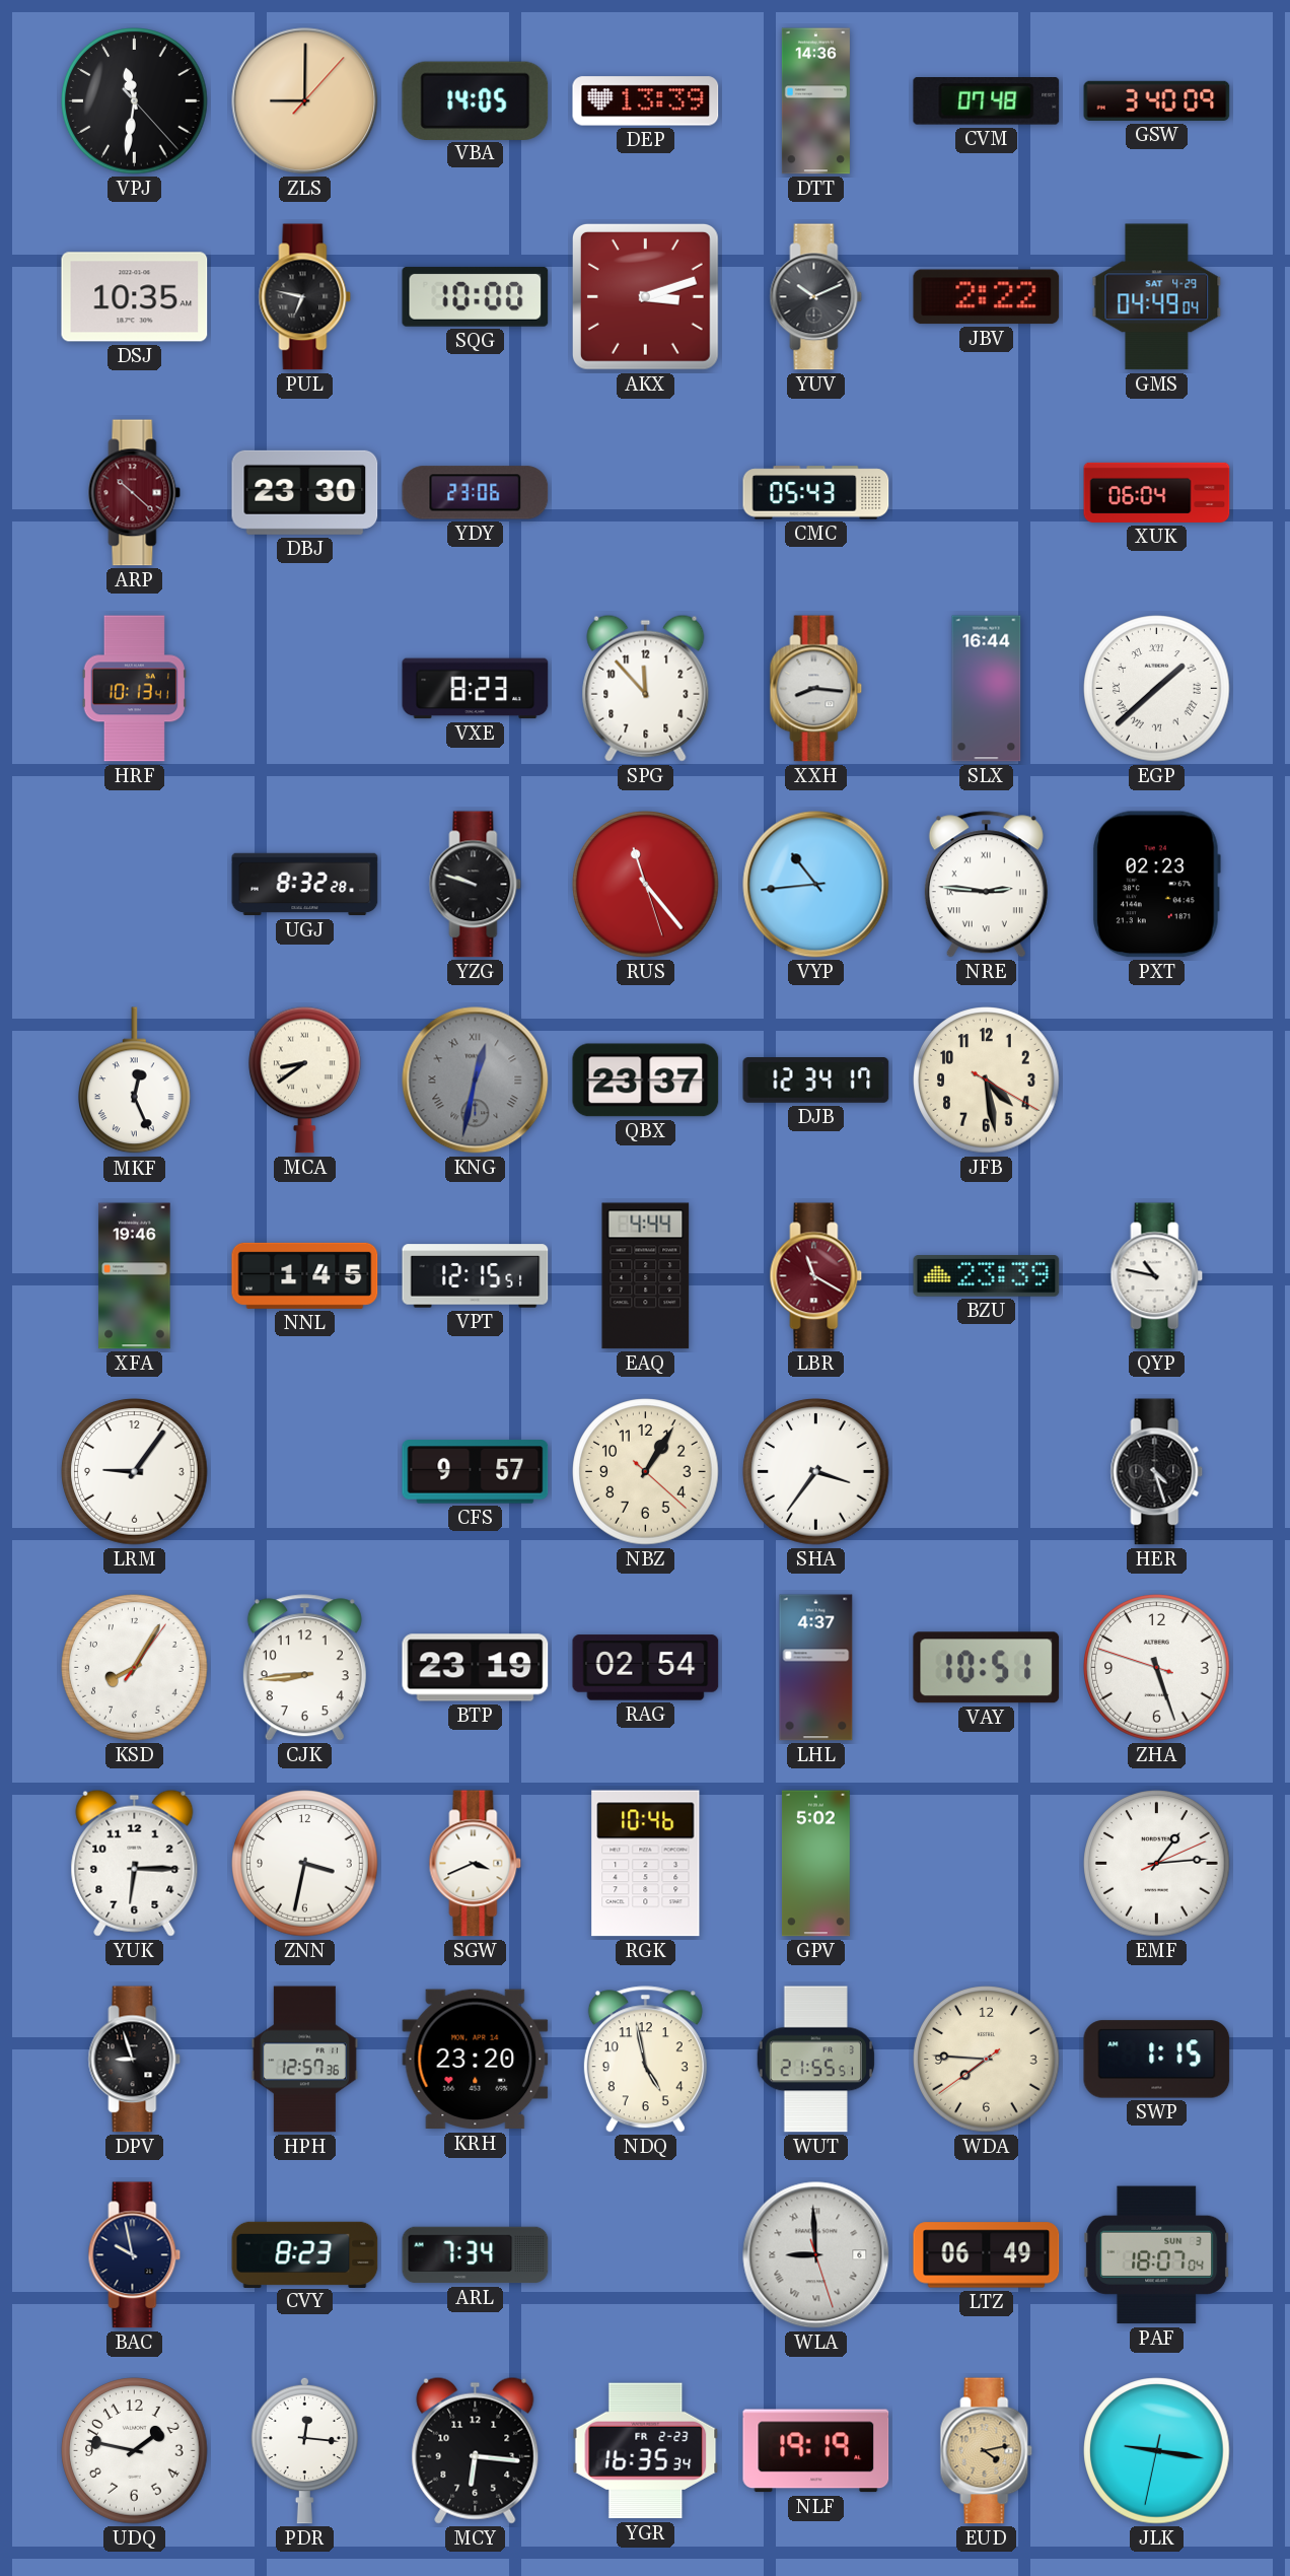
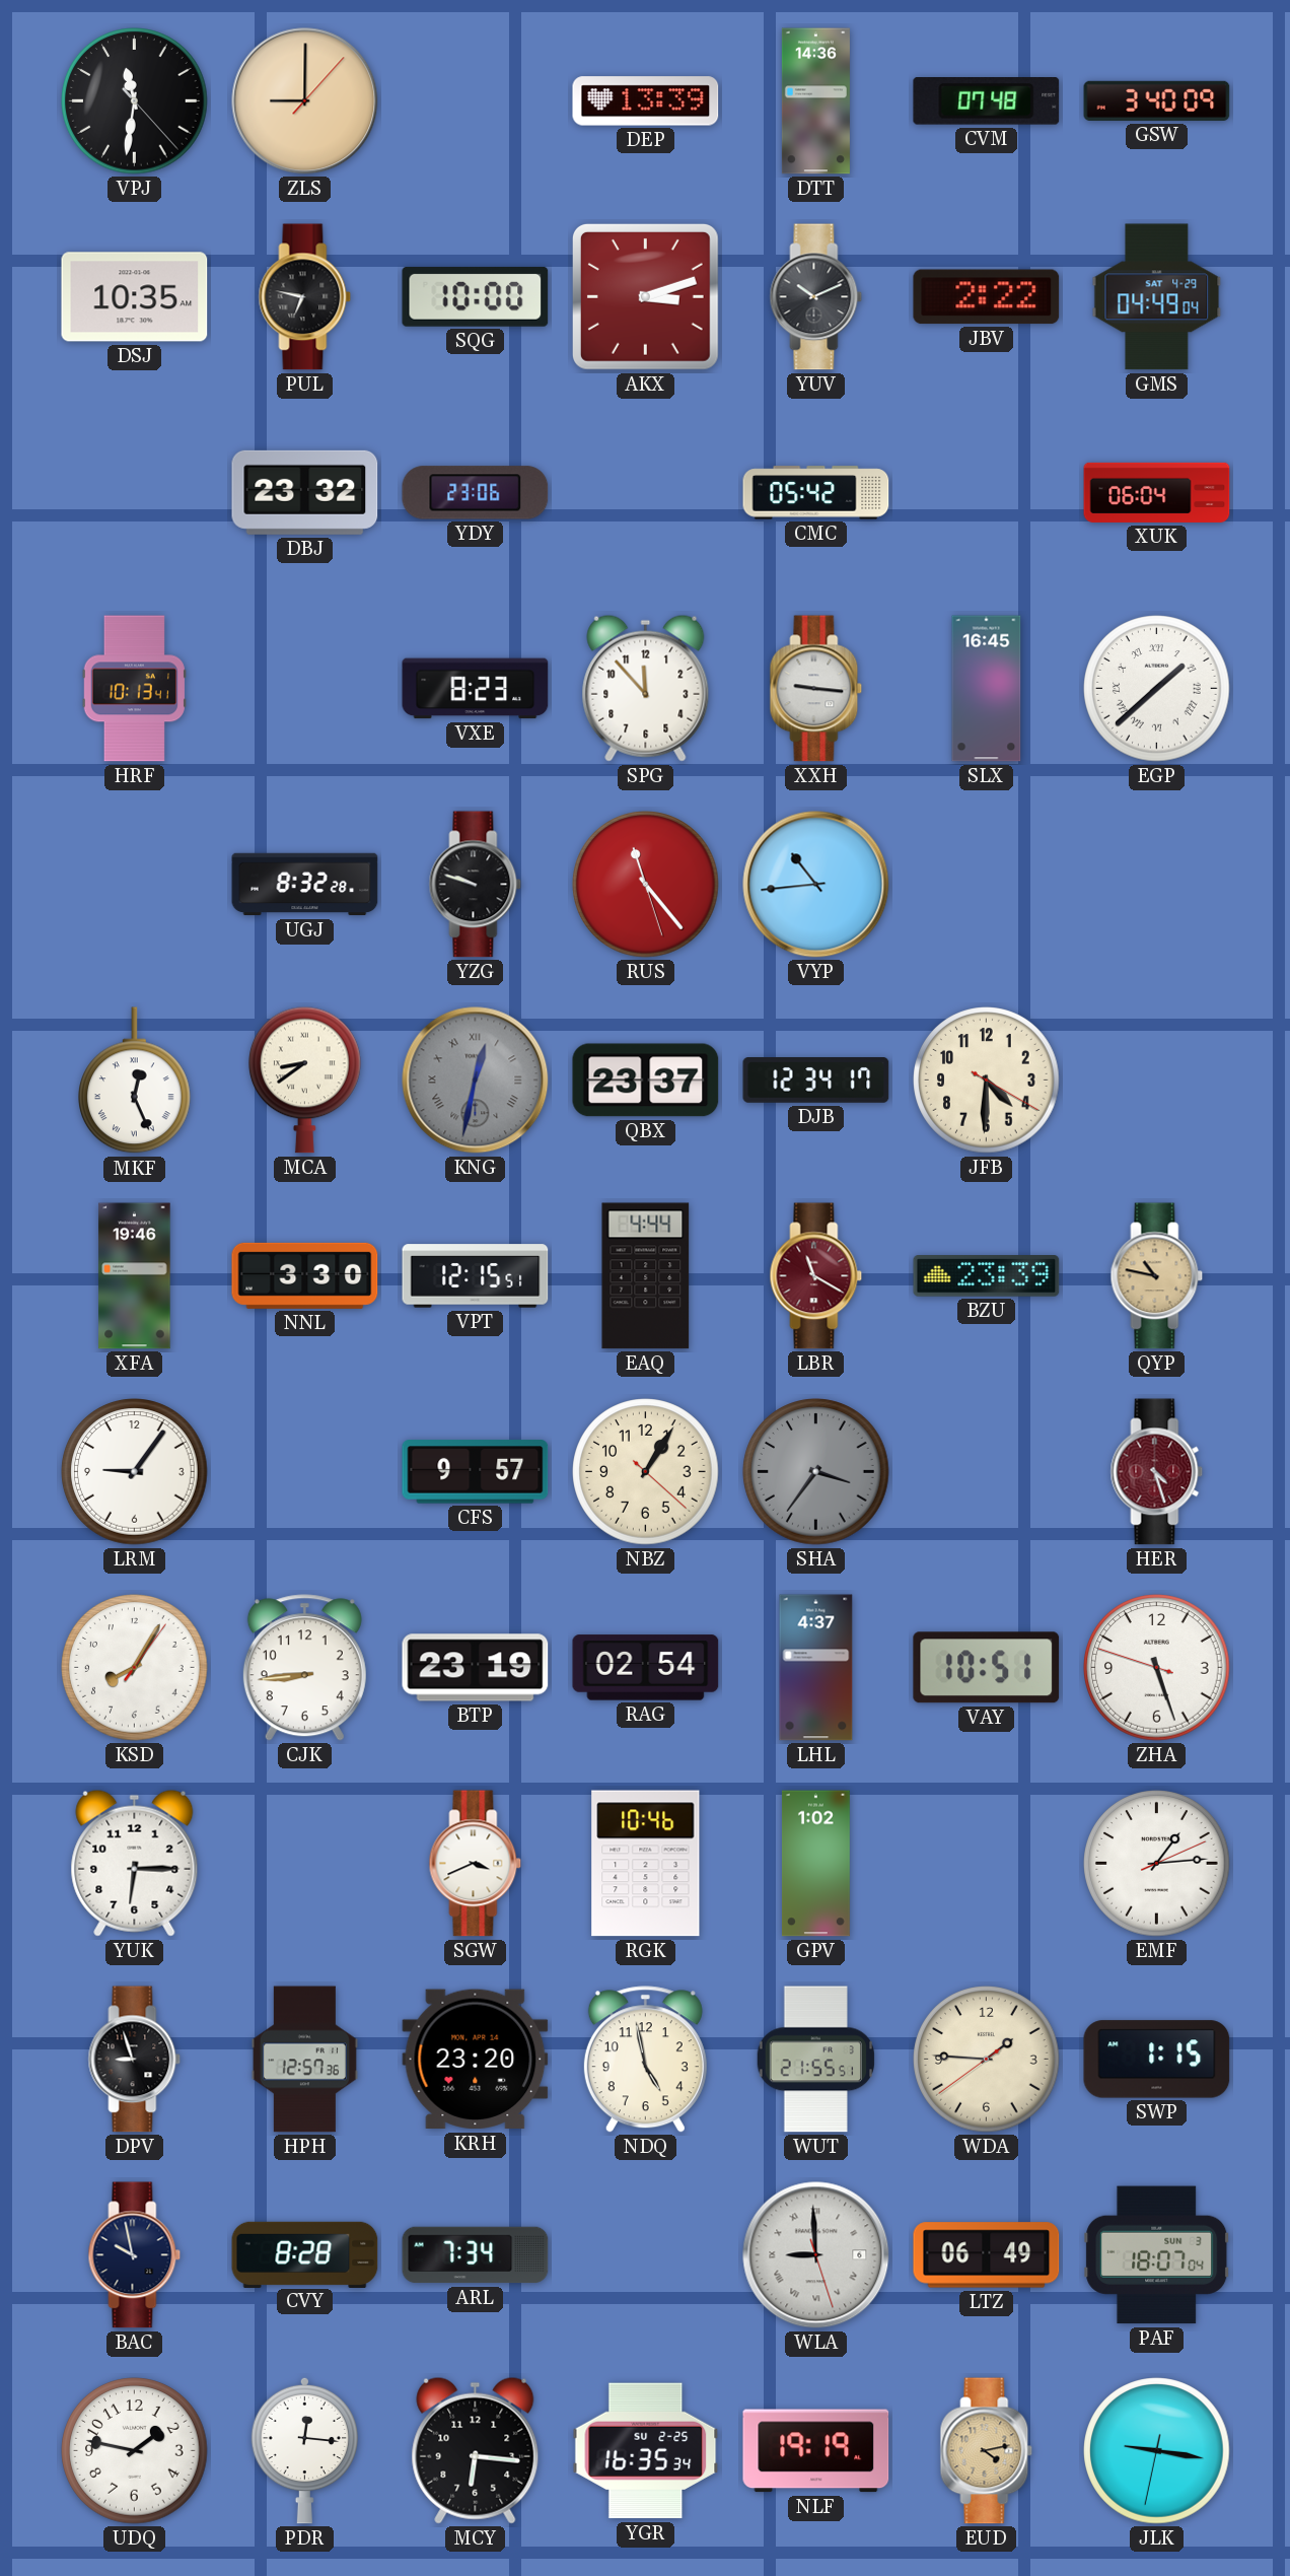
VBA: 14:05 -> none
ARP: 10:22 -> none
DBJ: 23:30 -> 23:32
CMC: 05:43 -> 05:42
XXH: 8:16 -> 9:16
SLX: 16:44 -> 16:45
NRE: 2:46 -> none
PXT: 02:23 -> none
JFB: 4:28 -> 4:30
NNL: 1:45 -> 3:30
QYP dial: white -> champagne
SHA dial: white -> grey
HER dial: black -> burgundy
ZNN: 3:32 -> none
GPV: 5:02 -> 1:02
WDA: 7:45 -> 1:45
CVY: 8:23 -> 8:28
YGR date: FR 2-23 -> SU 2-25
